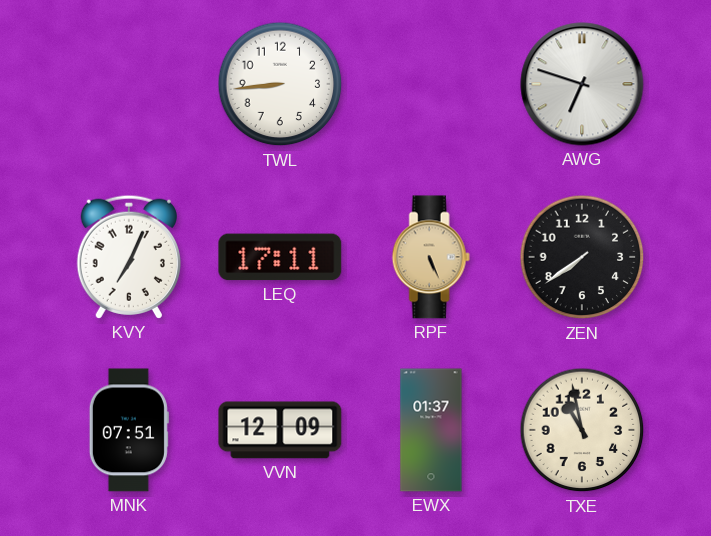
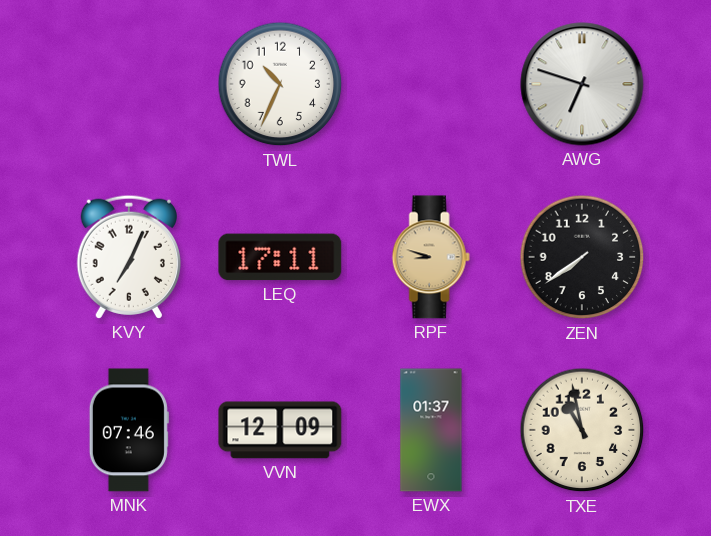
TWL: 8:44 -> 10:34
RPF: 5:26 -> 8:48
MNK: 07:51 -> 07:46
